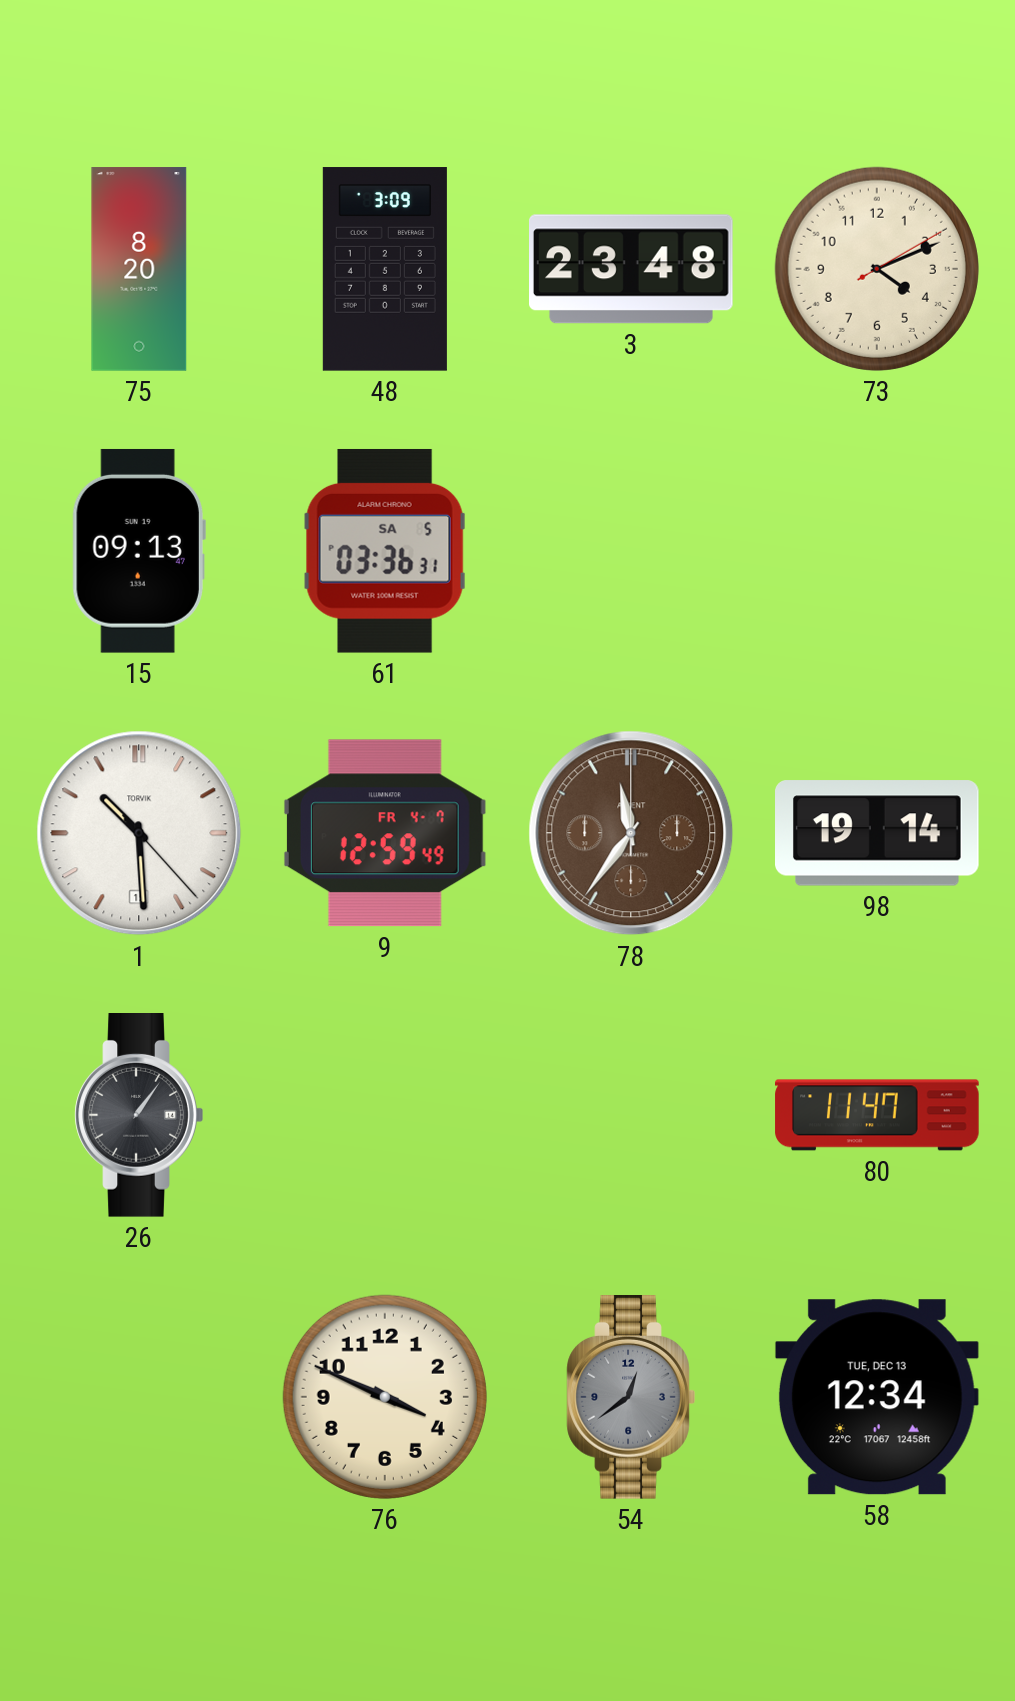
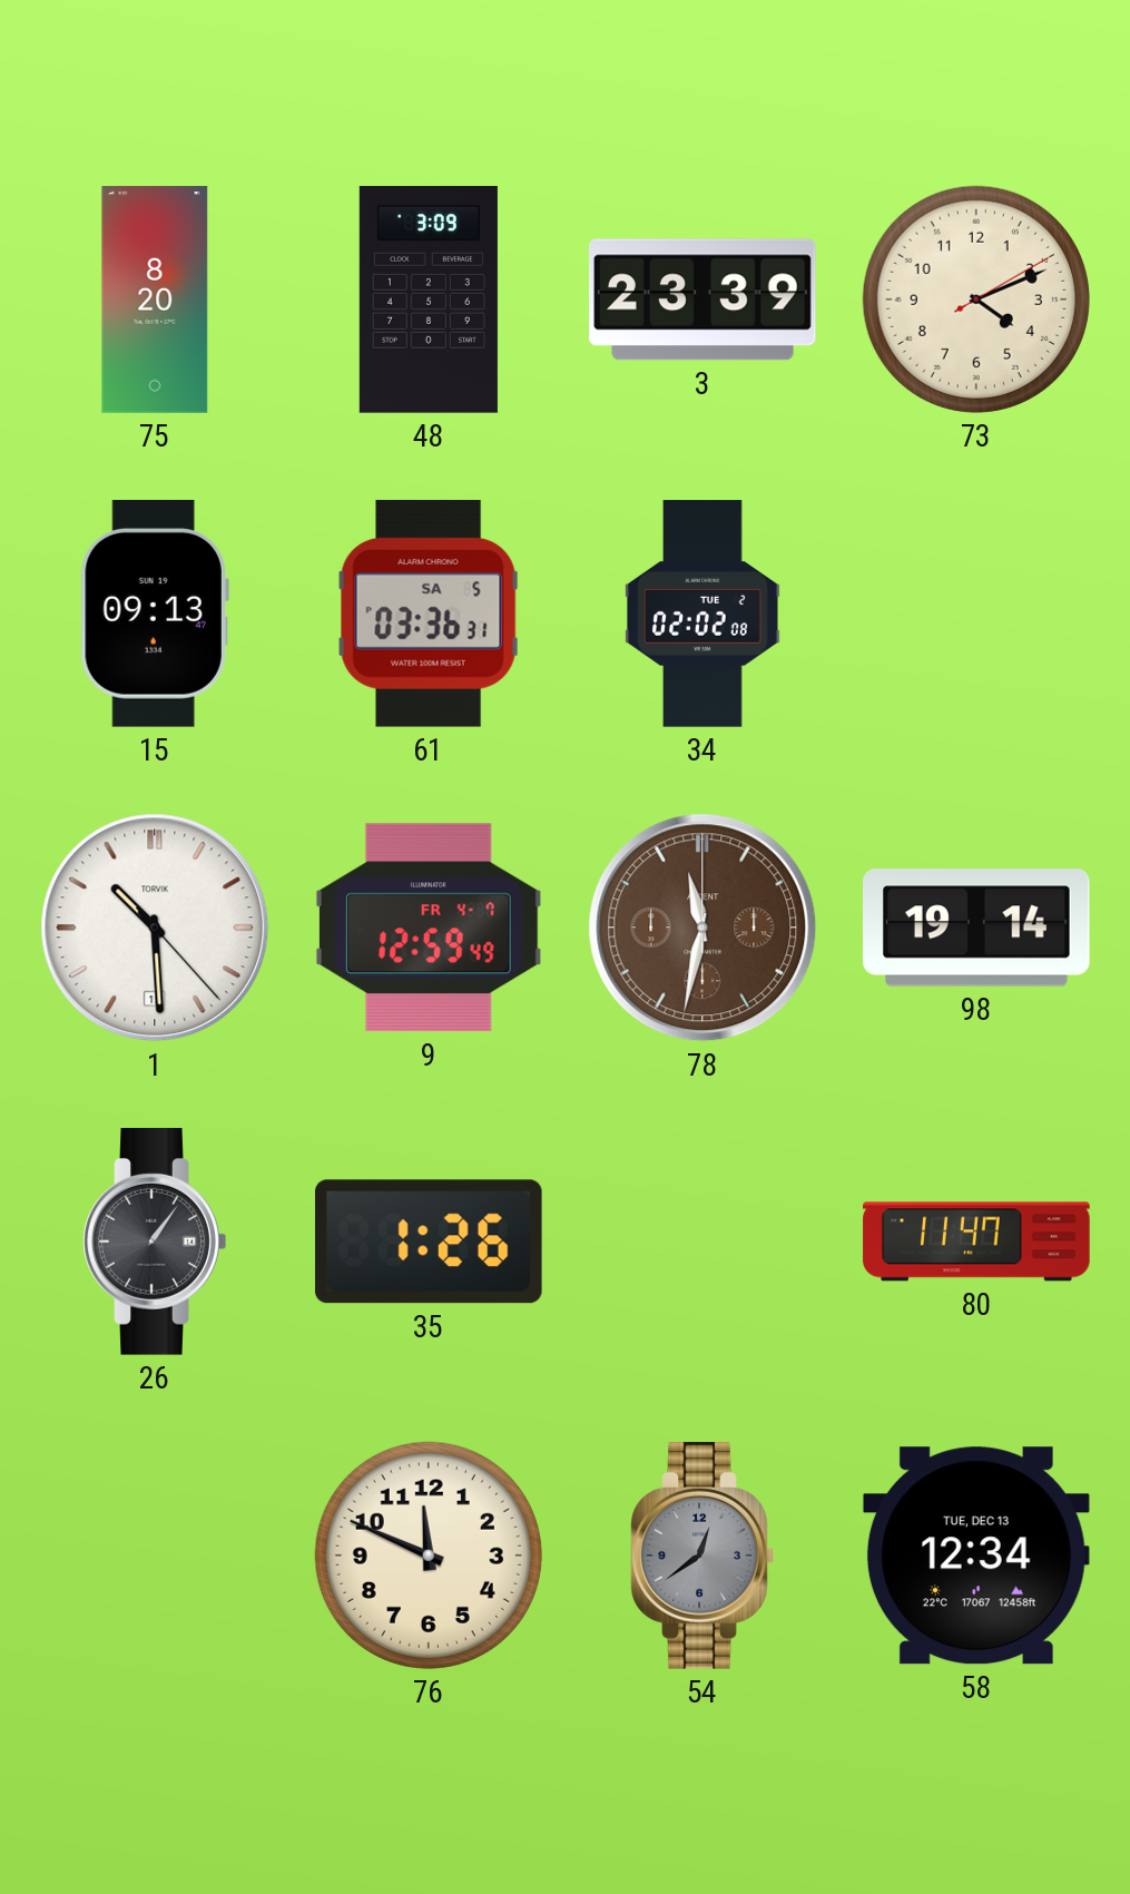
3: 23:48 -> 23:39
34: none -> 02:02
78: 11:36 -> 11:32
35: none -> 1:26
76: 3:49 -> 11:49
